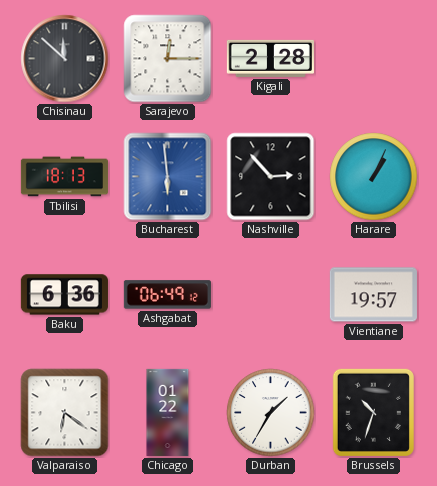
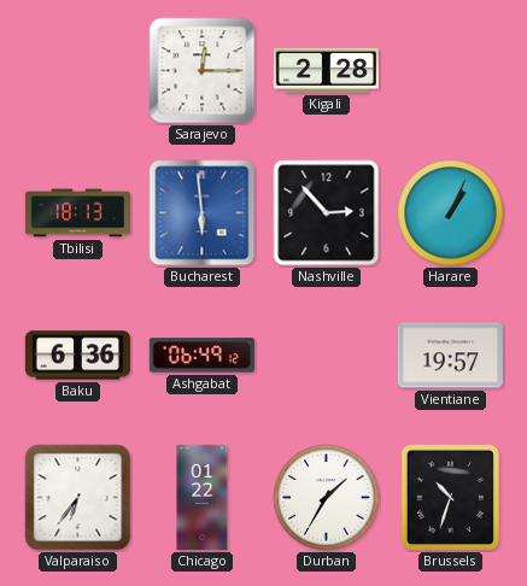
Chisinau: 11:52 -> none
Valparaiso: 6:21 -> 6:36
